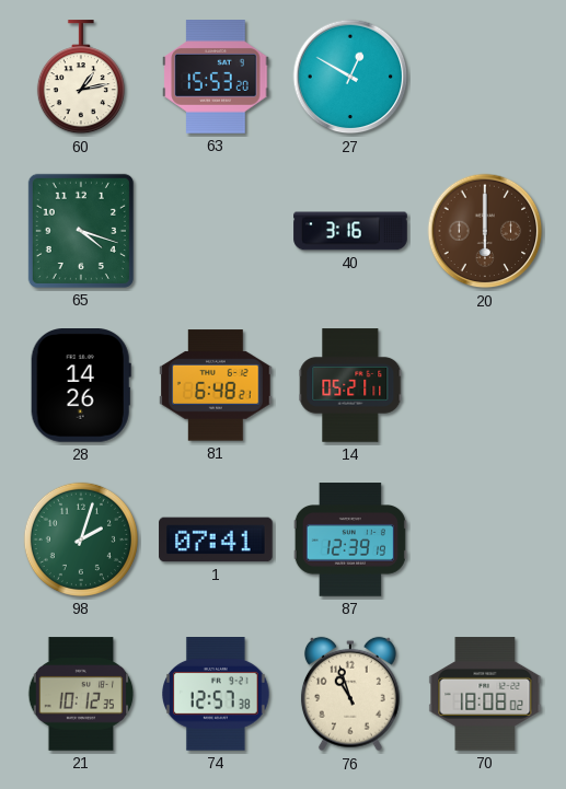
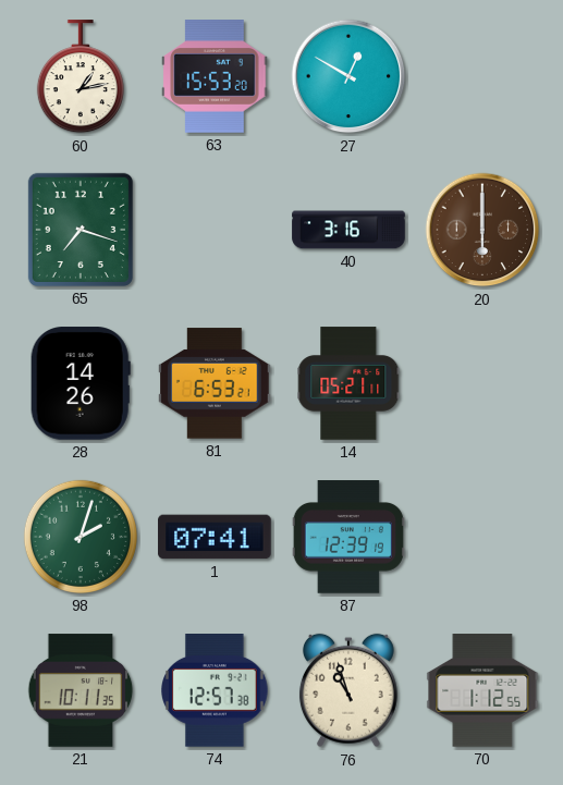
65: 4:18 -> 7:18
81: 6:48 -> 6:53
21: 10:12 -> 10:11
70: 18:08 -> 1:12
